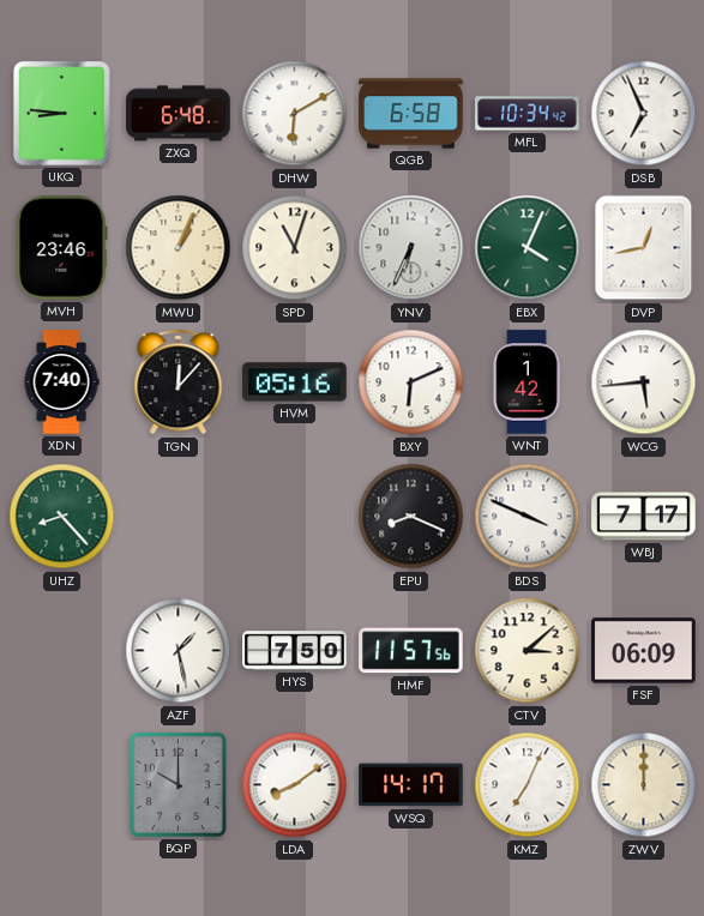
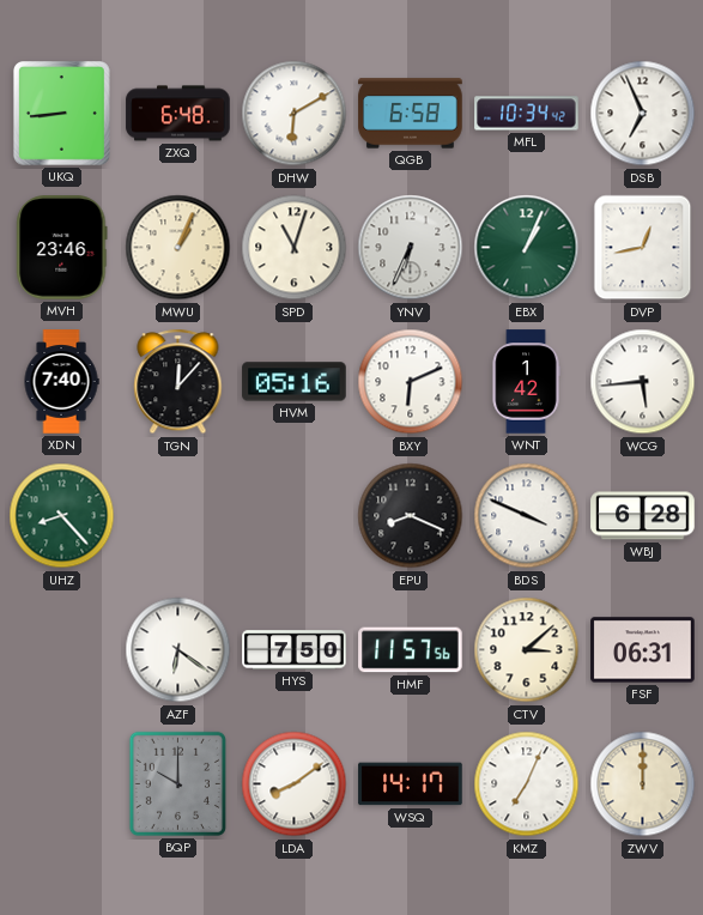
UKQ: 8:46 -> 8:44
EBX: 4:04 -> 1:04
WBJ: 7:17 -> 6:28
AZF: 1:28 -> 6:21
FSF: 06:09 -> 06:31
